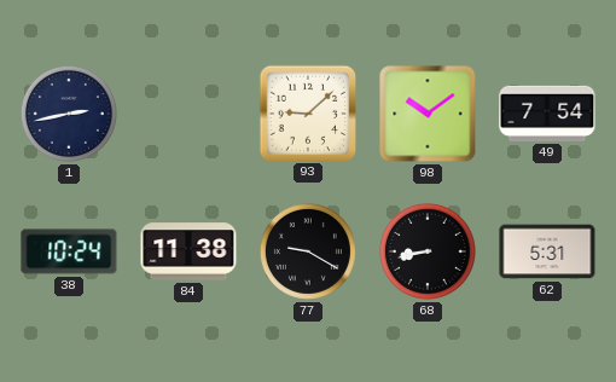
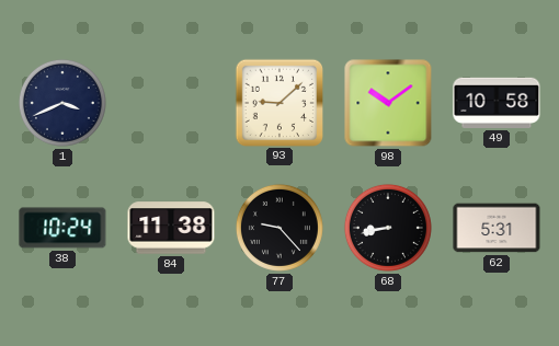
1: 2:43 -> 3:41
49: 7:54 -> 10:58
77: 9:20 -> 9:23
